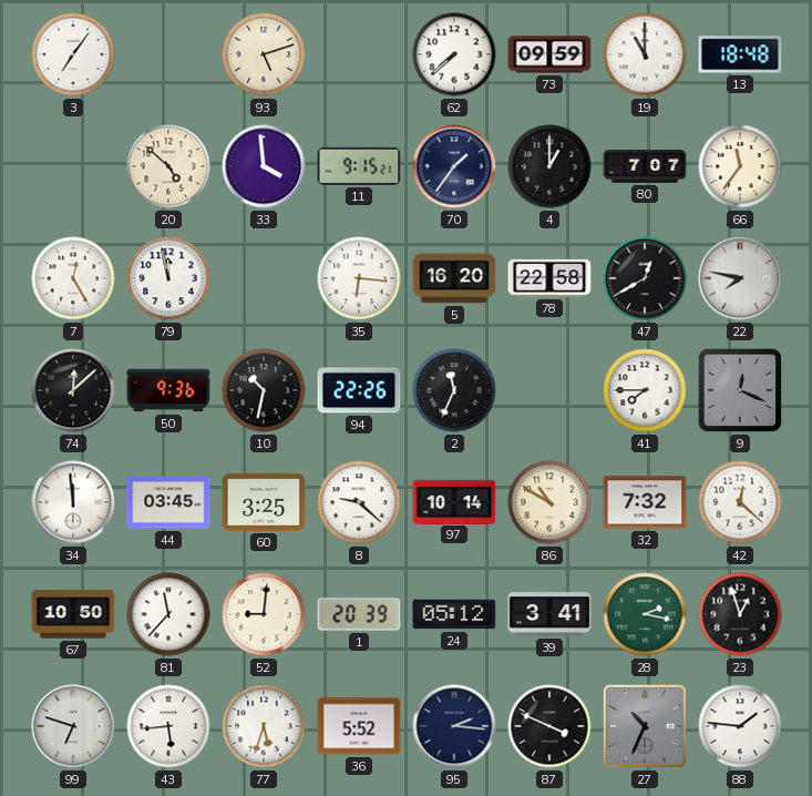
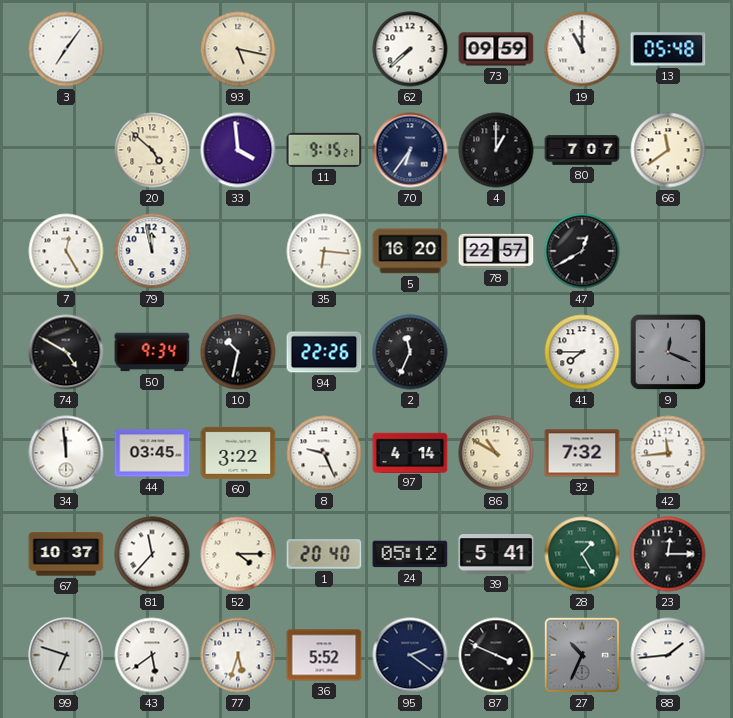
93: 5:12 -> 5:17
13: 18:48 -> 05:48
70: 1:36 -> 6:36
66: 11:36 -> 11:39
78: 22:58 -> 22:57
22: 7:47 -> none
74: 12:08 -> 4:50
50: 9:36 -> 9:34
60: 3:25 -> 3:22
8: 9:22 -> 9:26
97: 10:14 -> 4:14
42: 12:22 -> 11:44
67: 10:50 -> 10:37
52: 9:01 -> 4:15
1: 20:39 -> 20:40
39: 3:41 -> 5:41
28: 2:17 -> 1:25
23: 12:57 -> 12:15
43: 5:44 -> 5:39
95: 2:16 -> 2:21
88: 1:46 -> 1:44
